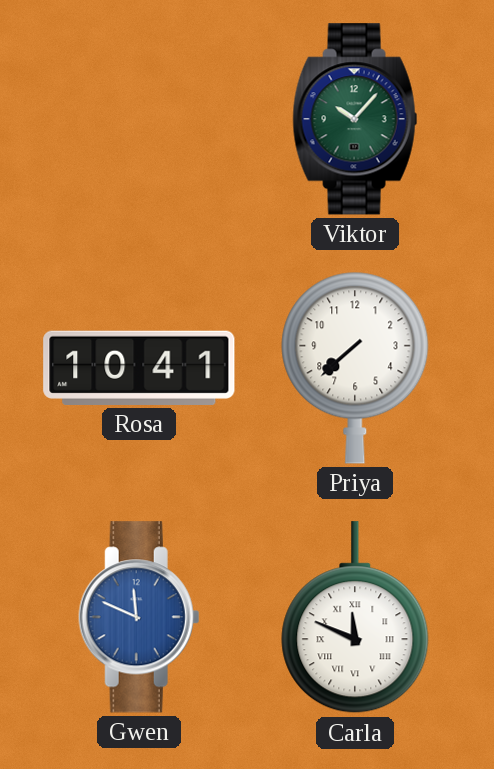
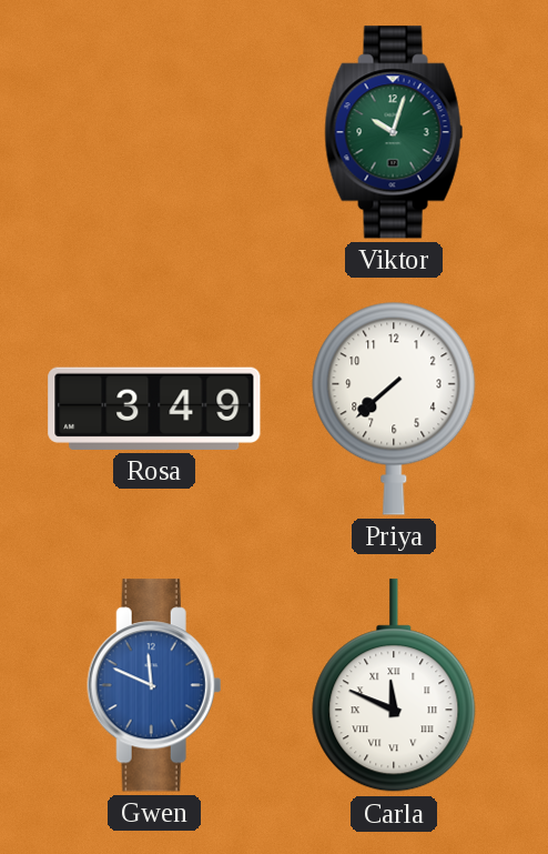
Viktor: 10:07 -> 10:03
Rosa: 10:41 -> 3:49
